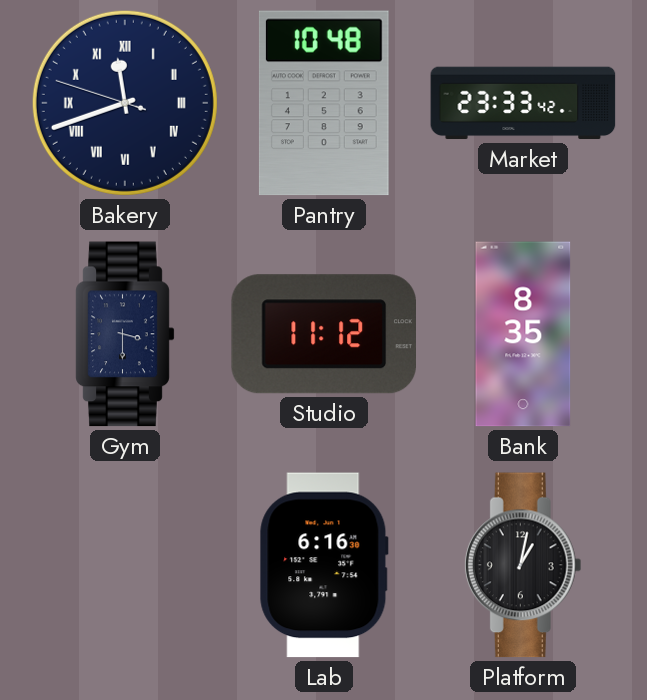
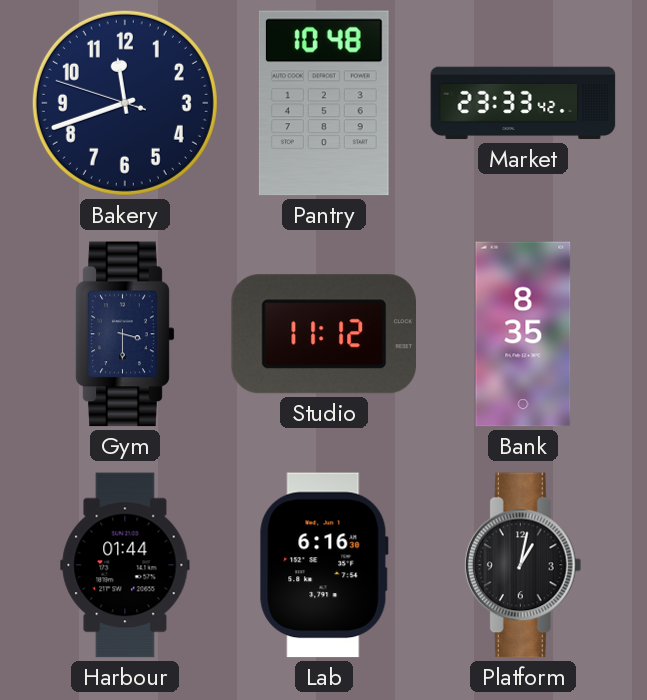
Bakery numerals: Roman -> Arabic
Harbour: none -> 01:44
